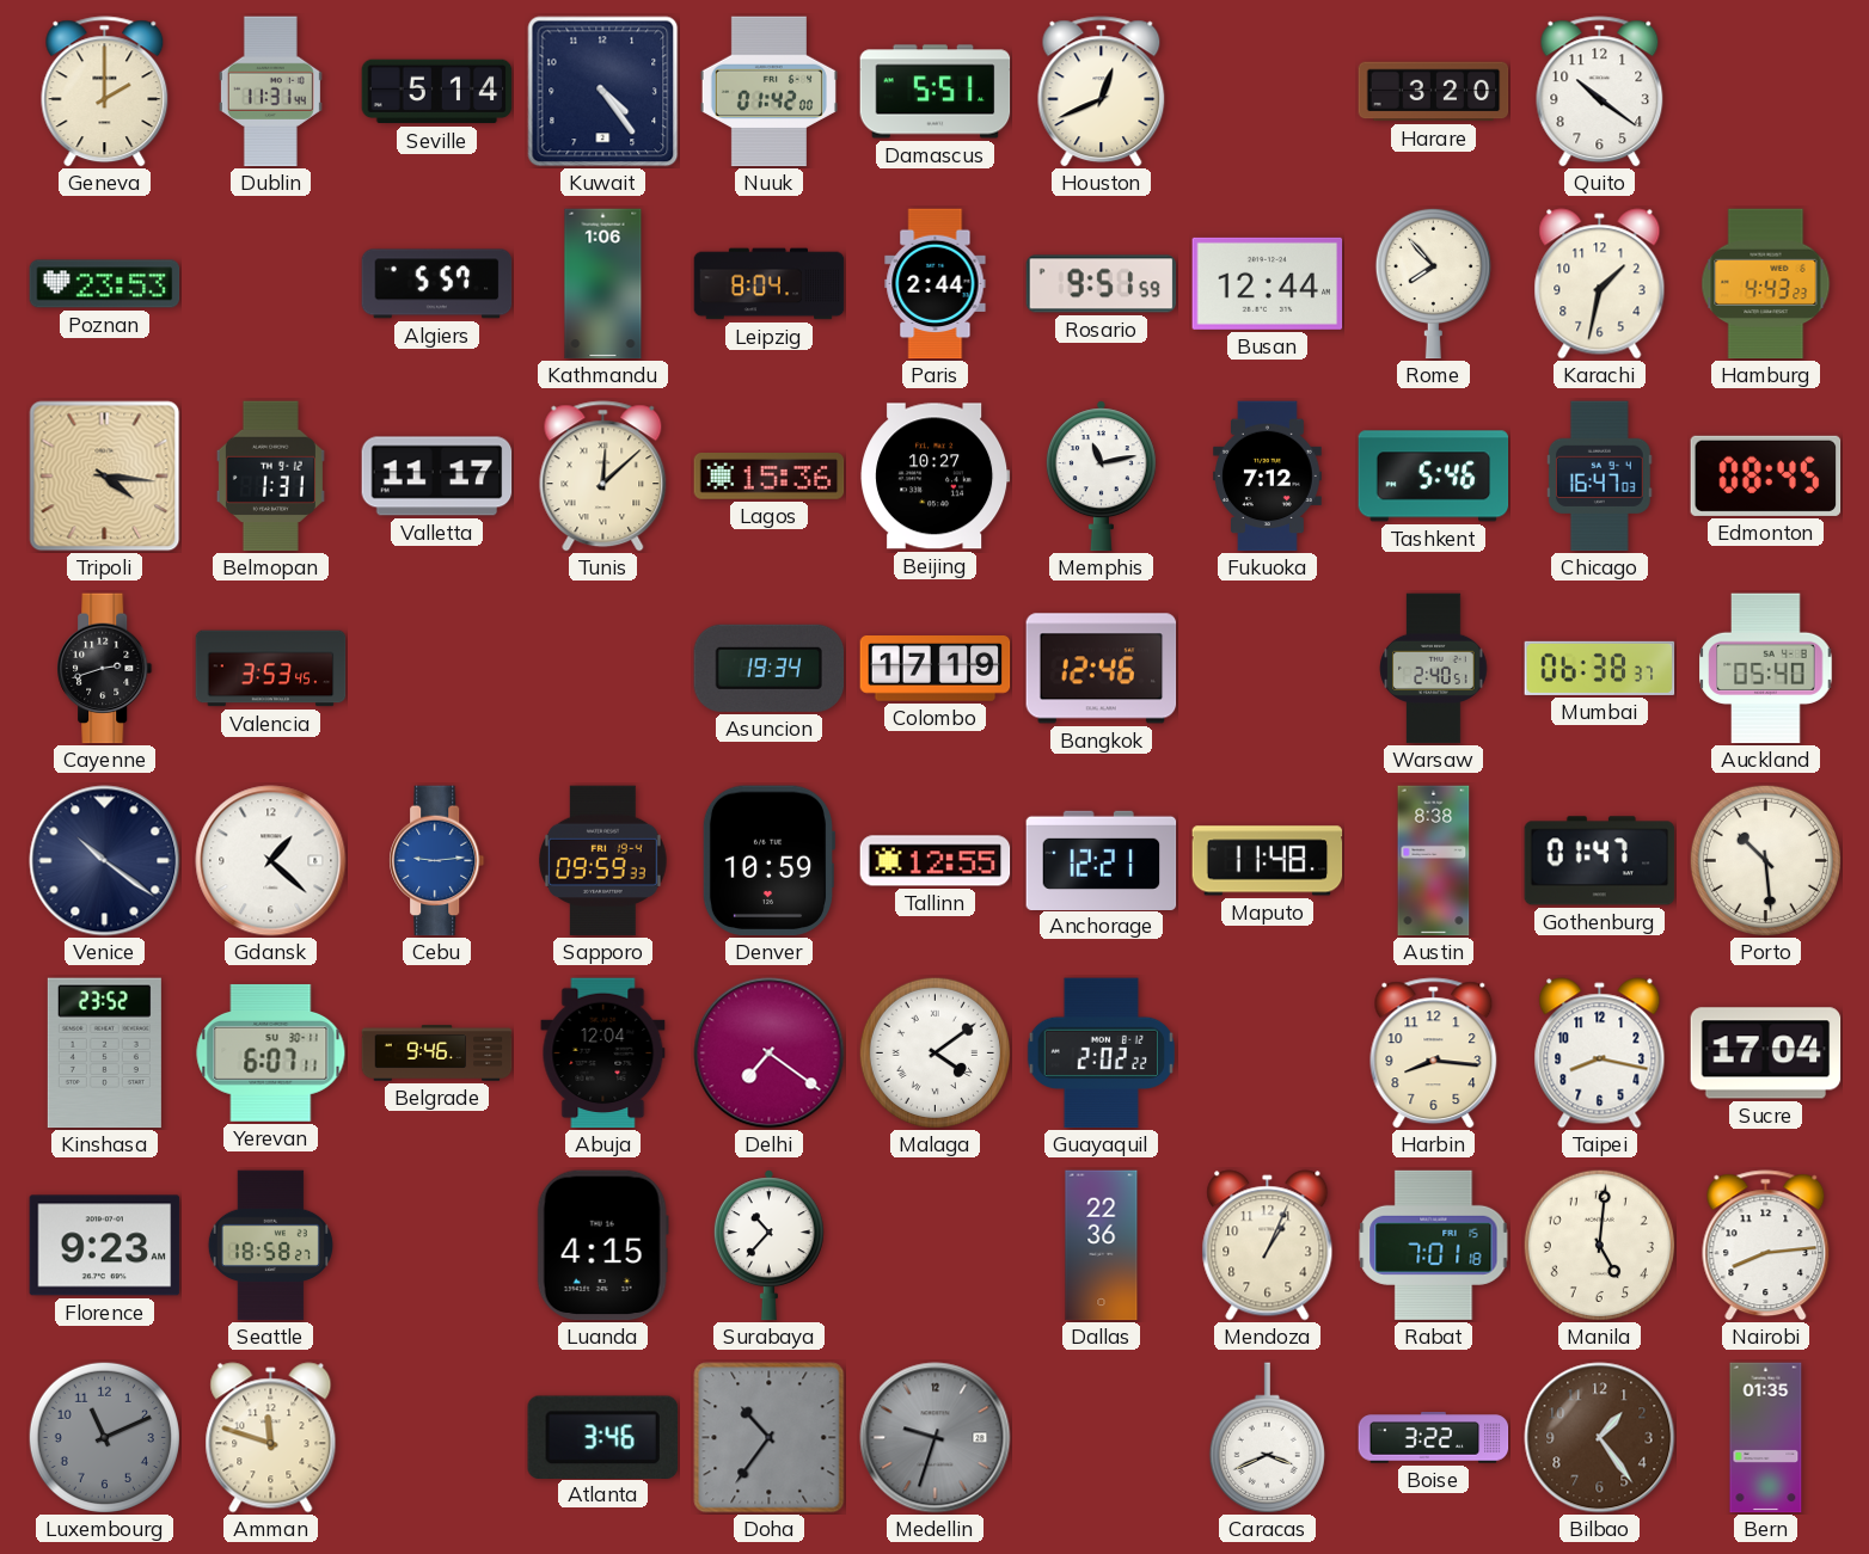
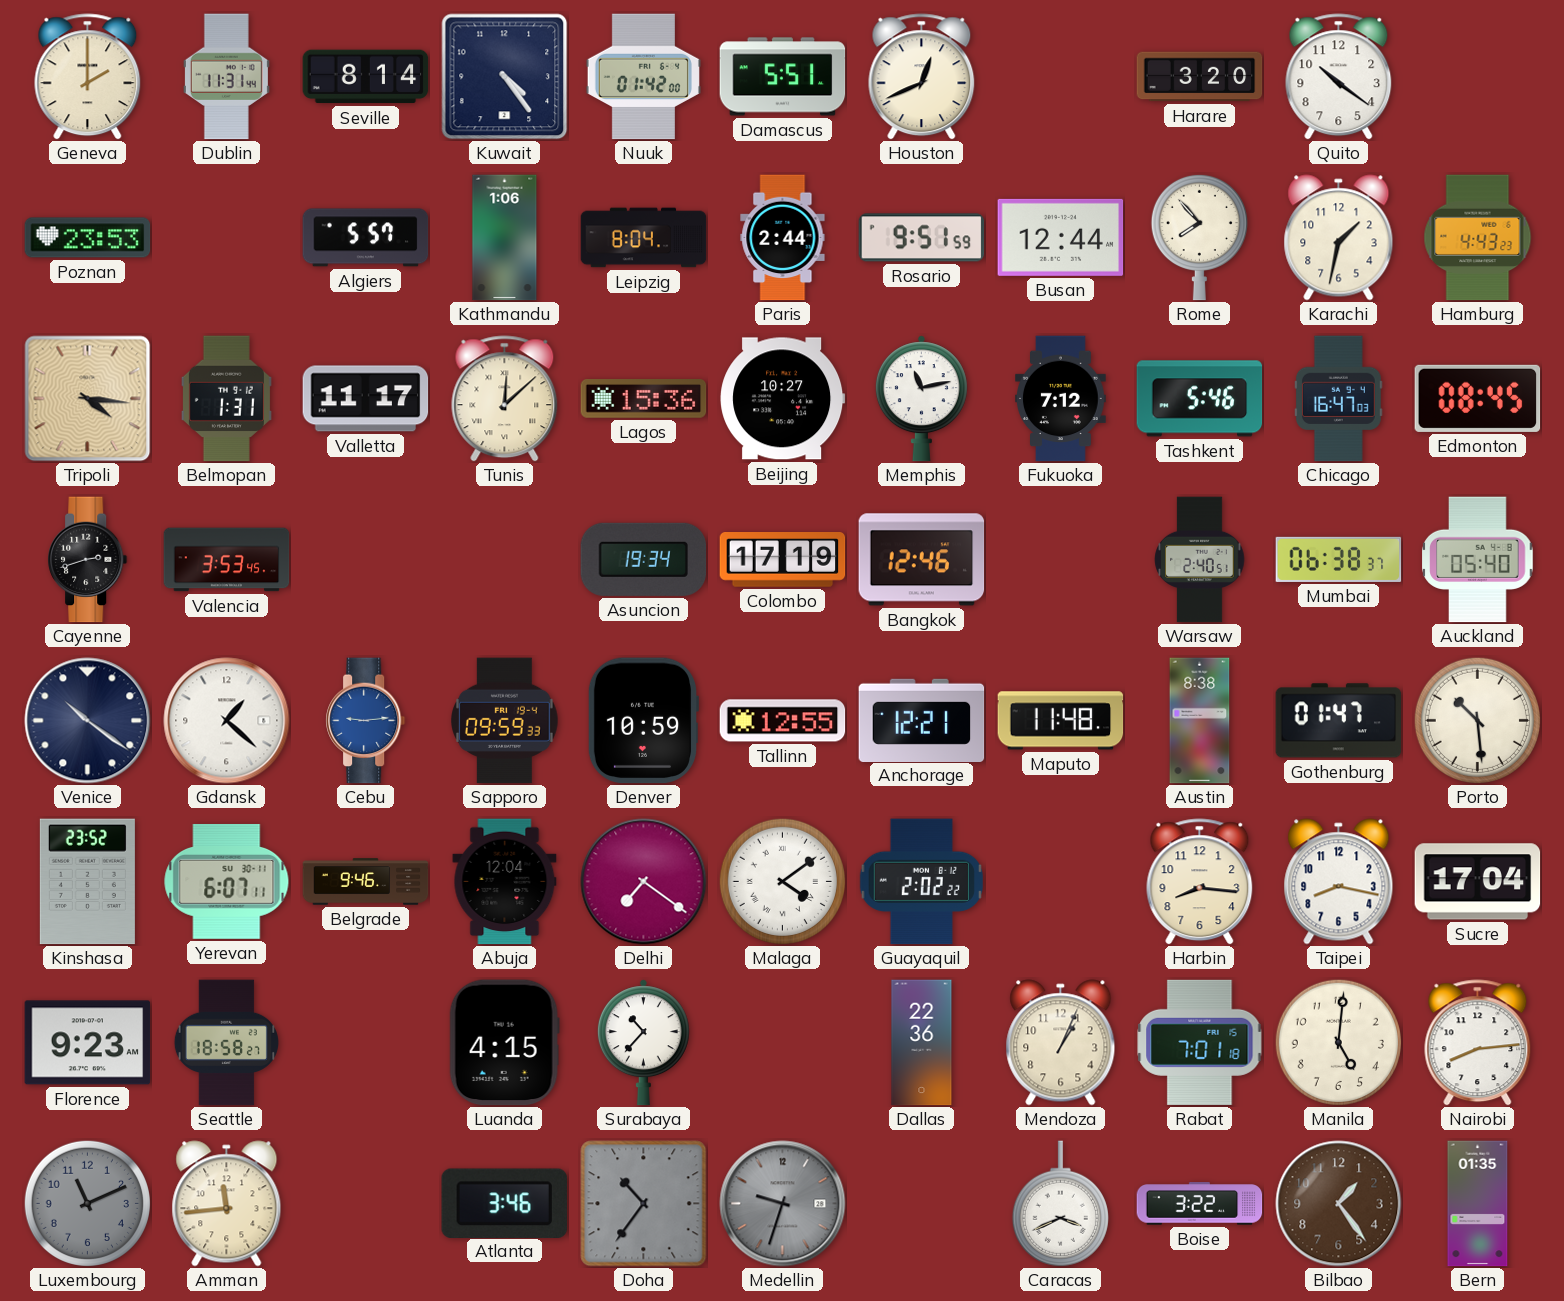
Seville: 5:14 -> 8:14
Amman: 11:48 -> 11:44
